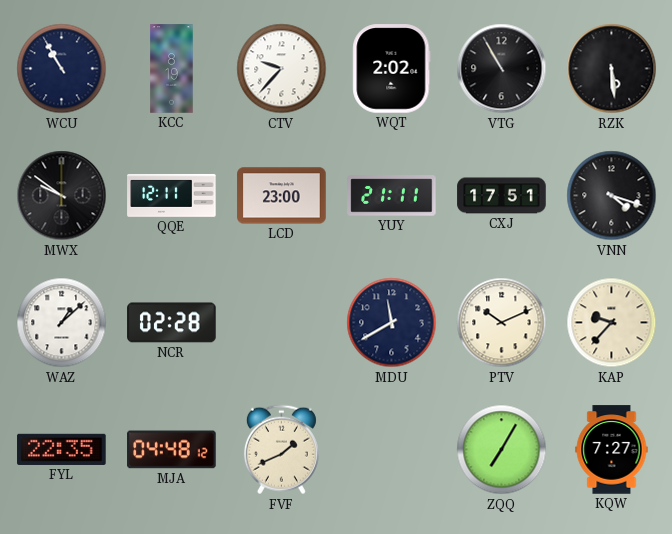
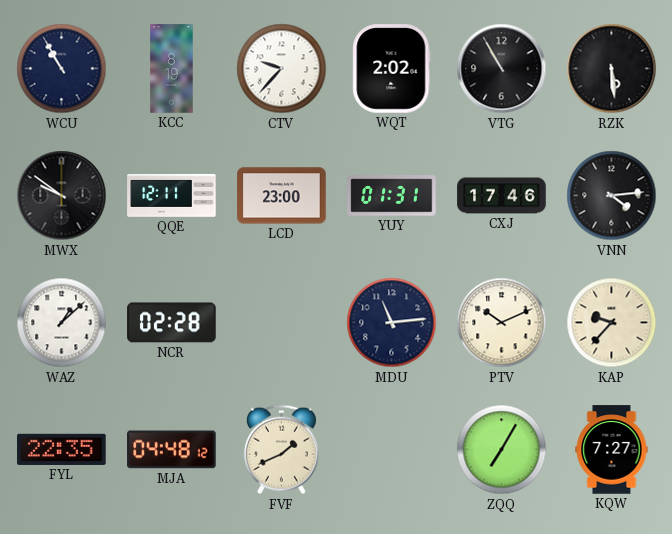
YUY: 21:11 -> 01:31
CXJ: 17:51 -> 17:46
VNN: 4:18 -> 4:14
MDU: 11:40 -> 11:14
